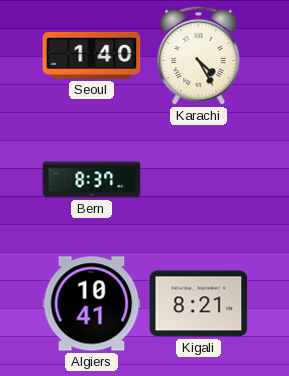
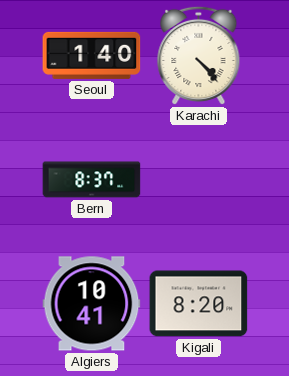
Karachi: 4:25 -> 4:23
Kigali: 8:21 -> 8:20
